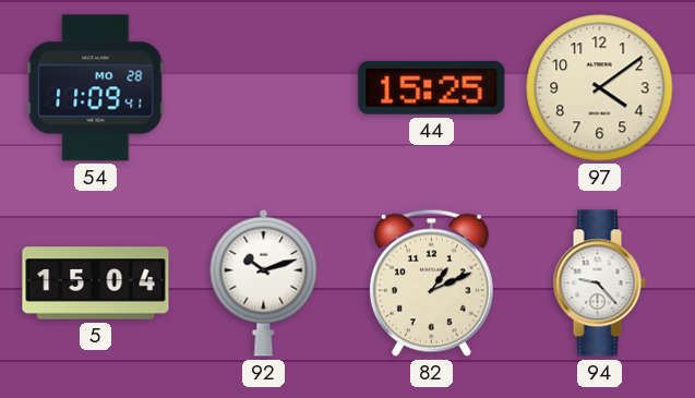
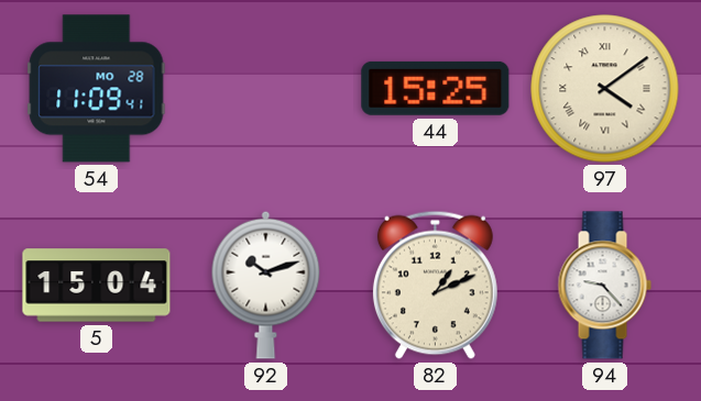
97 numerals: Arabic -> Roman
